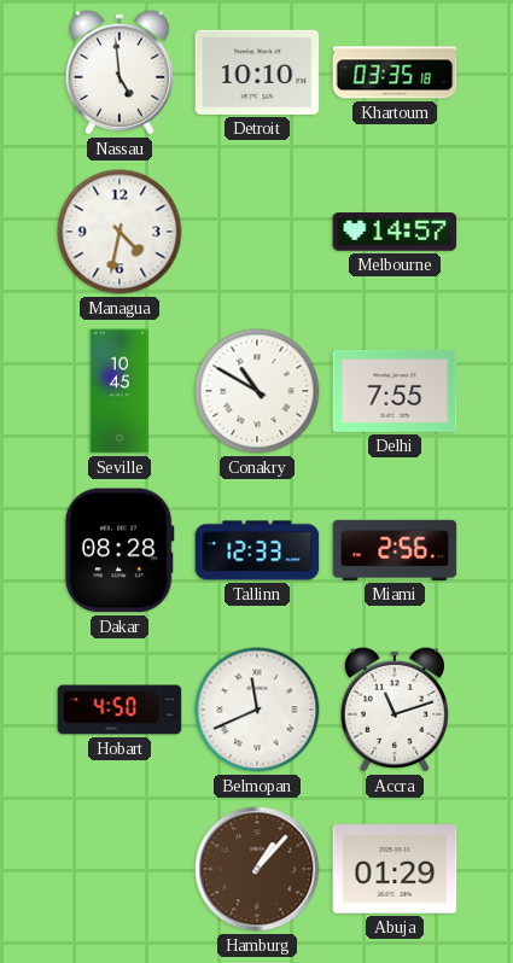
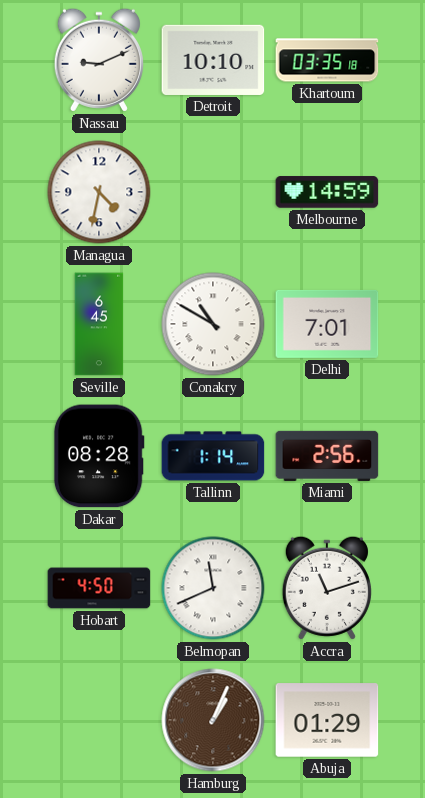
Nassau: 4:59 -> 9:11
Melbourne: 14:57 -> 14:59
Seville: 10:45 -> 6:45
Delhi: 7:55 -> 7:01
Tallinn: 12:33 -> 1:14
Hamburg: 1:07 -> 1:04
